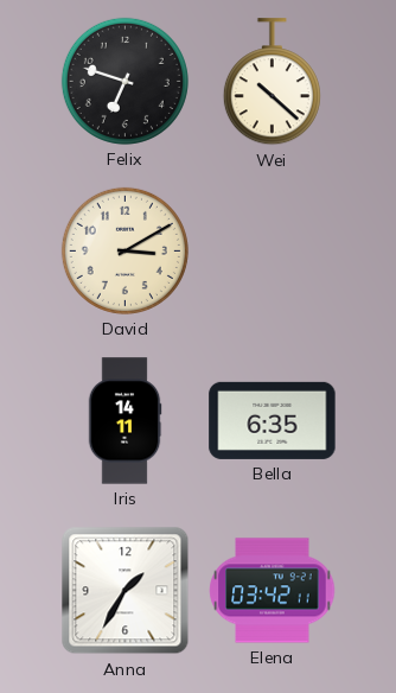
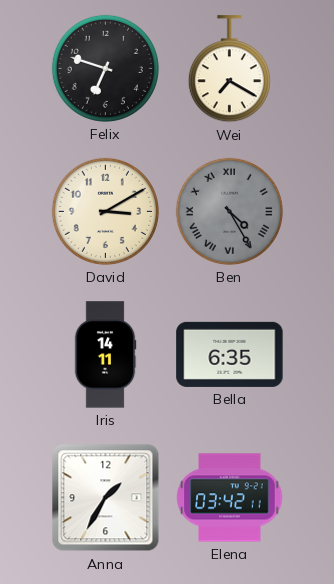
Wei: 10:22 -> 7:20
Ben: none -> 4:25
